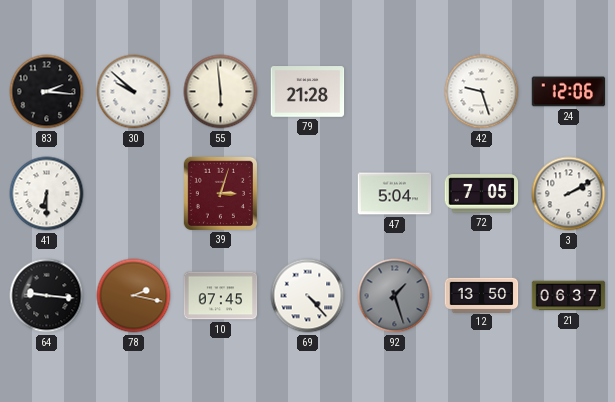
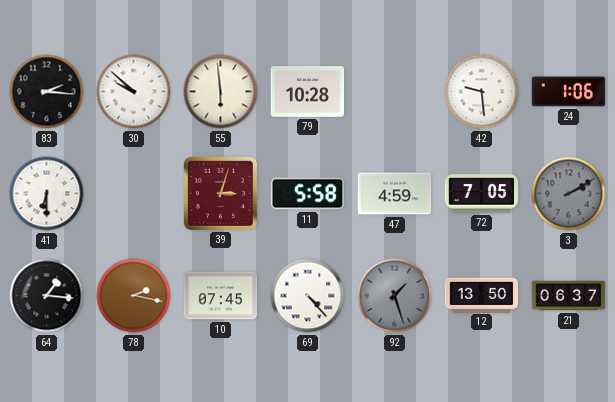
79: 21:28 -> 10:28
42: 9:27 -> 9:29
24: 12:06 -> 1:06
11: none -> 5:58
47: 5:04 -> 4:59
3 dial: white -> grey
64: 9:16 -> 1:16
